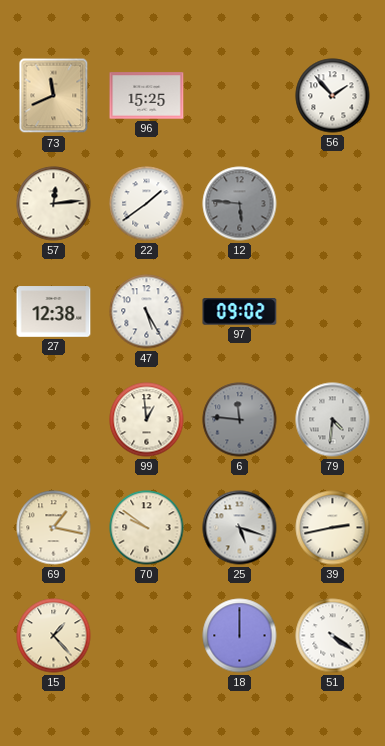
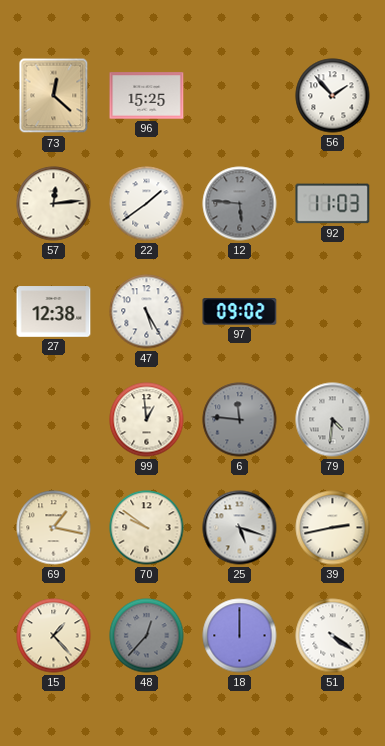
73: 11:41 -> 12:22
92: none -> 11:03
48: none -> 12:37
